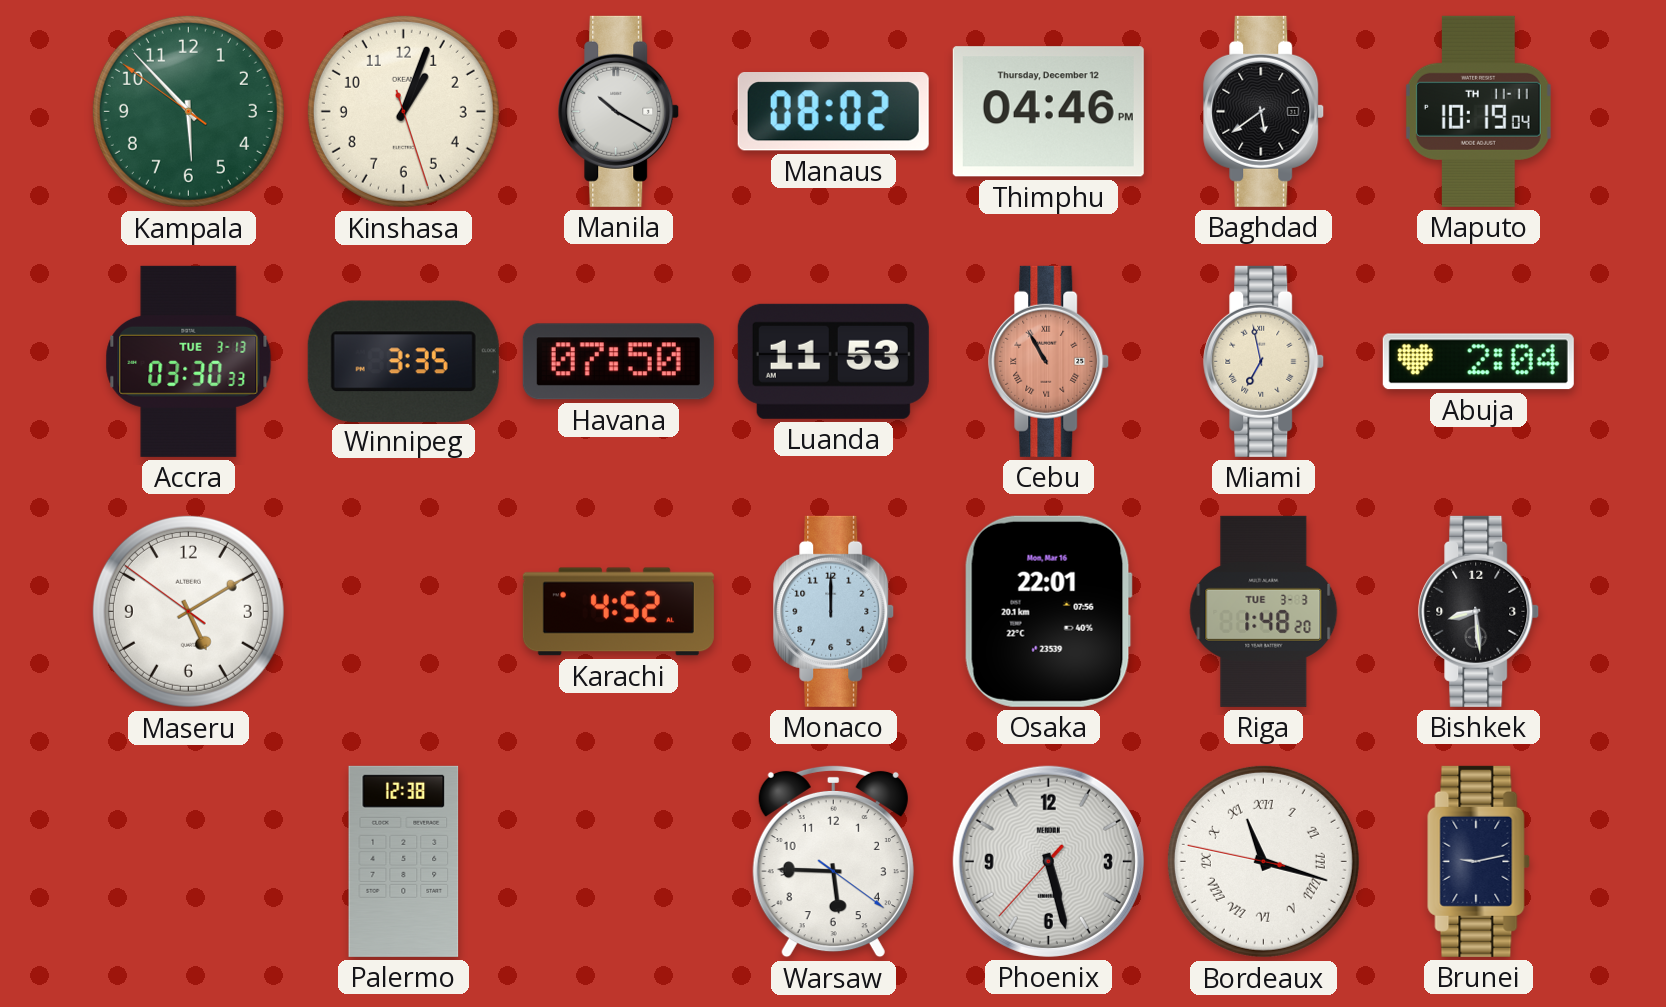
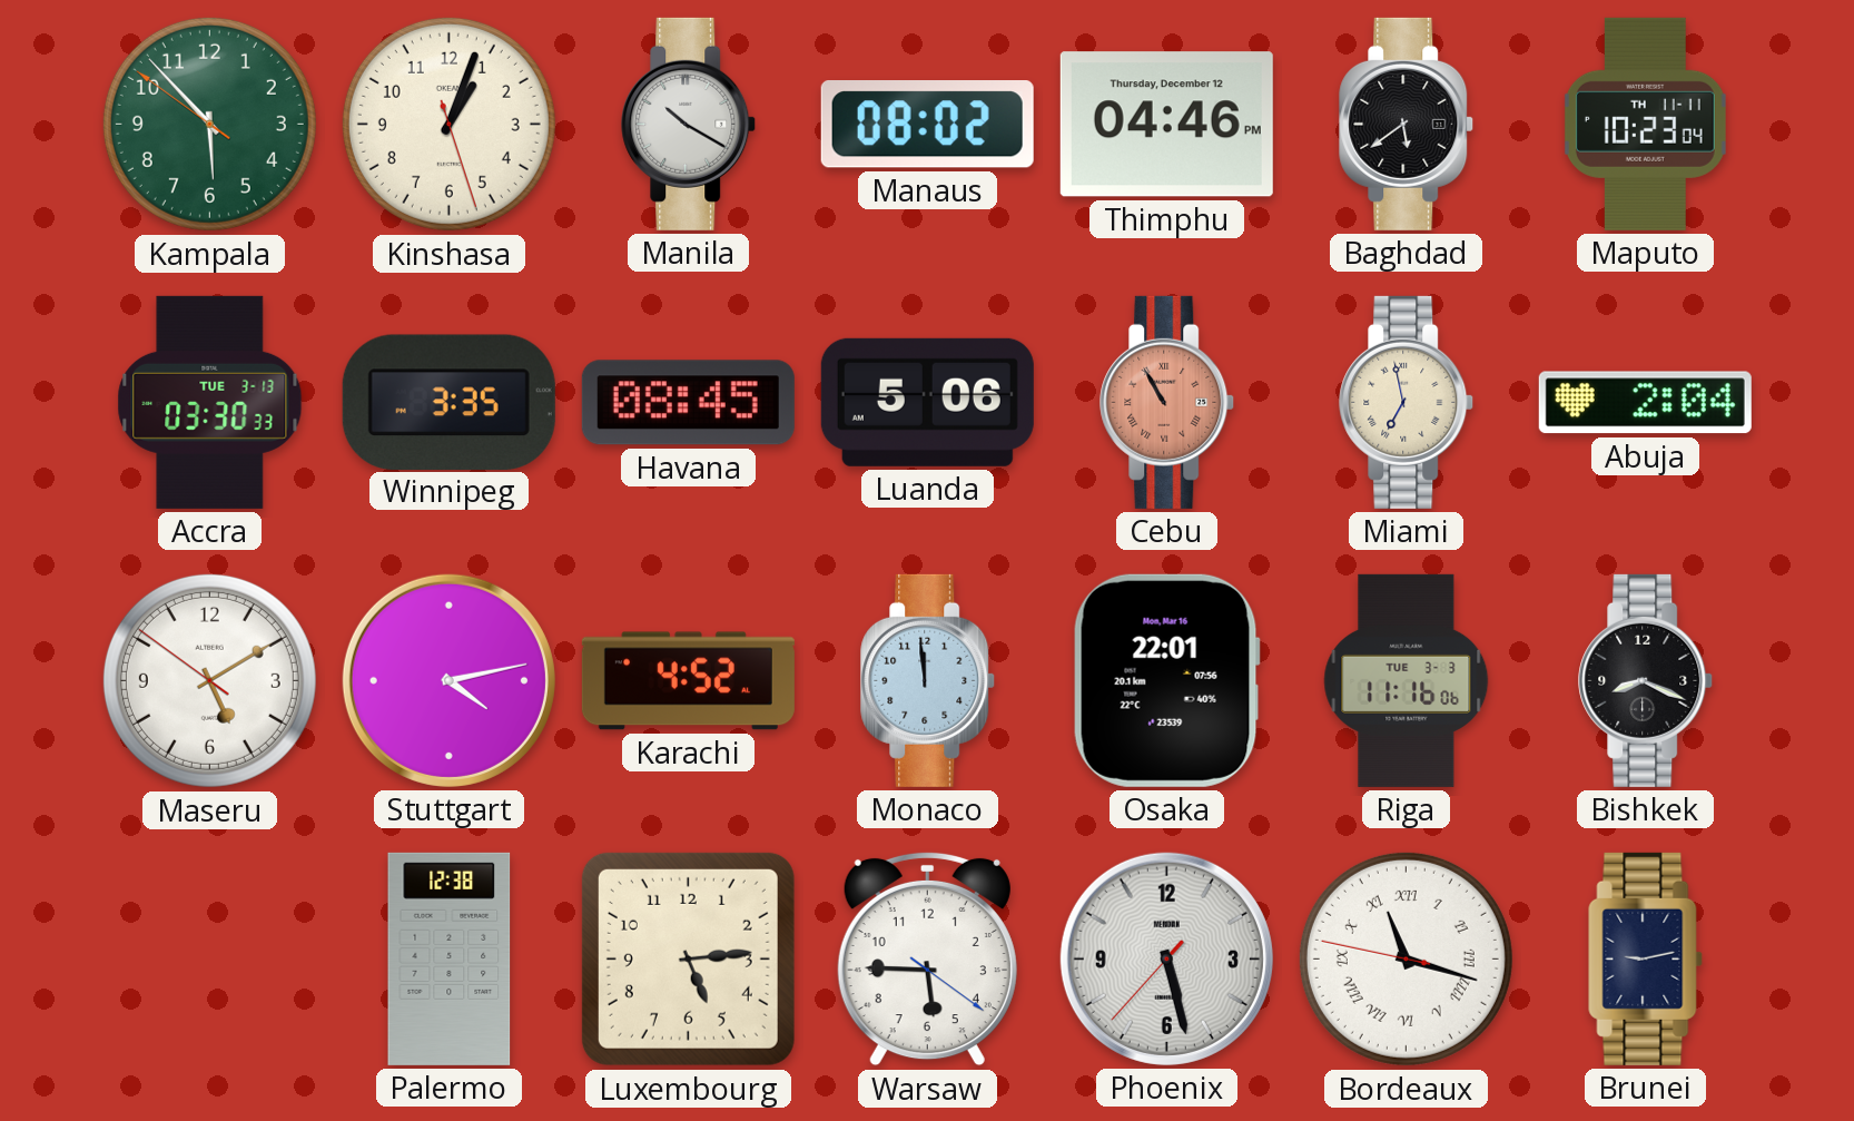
Maputo: 10:19 -> 10:23
Havana: 07:50 -> 08:45
Luanda: 11:53 -> 5:06
Stuttgart: none -> 4:13
Monaco: 12:00 -> 11:59
Riga: 1:48 -> 11:16
Bishkek: 8:29 -> 8:19
Luxembourg: none -> 5:14
